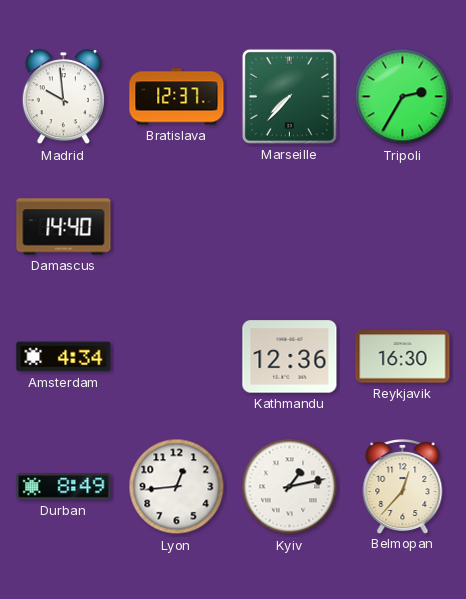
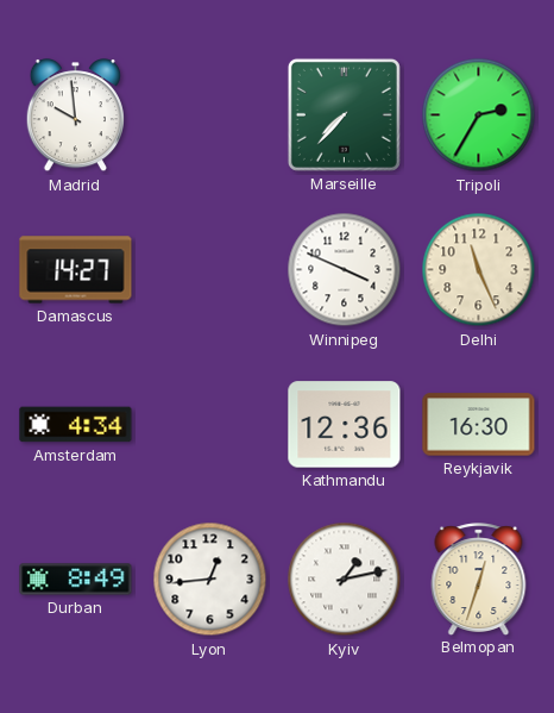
Bratislava: 12:37 -> none
Damascus: 14:40 -> 14:27
Winnipeg: none -> 3:49
Delhi: none -> 11:26
Belmopan: 12:37 -> 12:33
